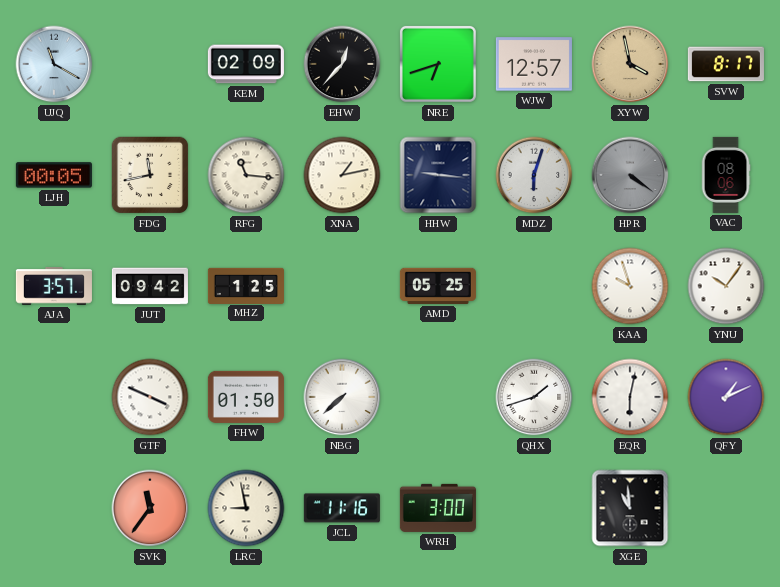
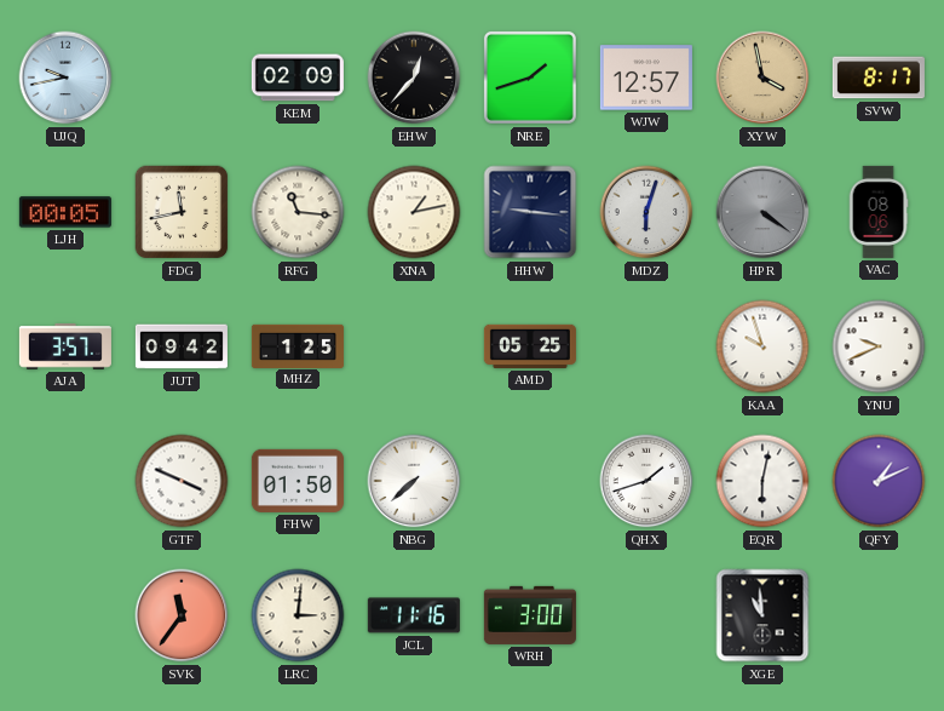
UJQ: 11:20 -> 9:43
NRE: 6:42 -> 1:42
YNU: 10:06 -> 9:41
LRC: 8:58 -> 3:01
